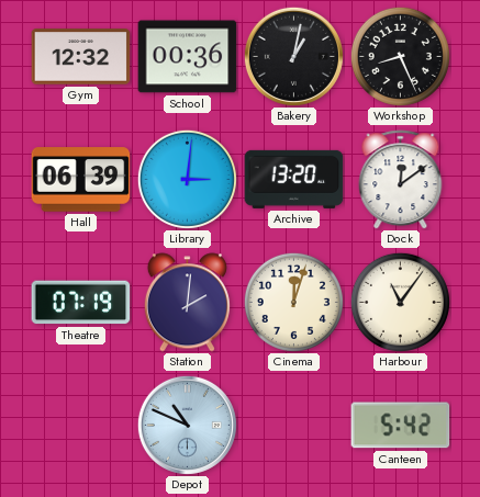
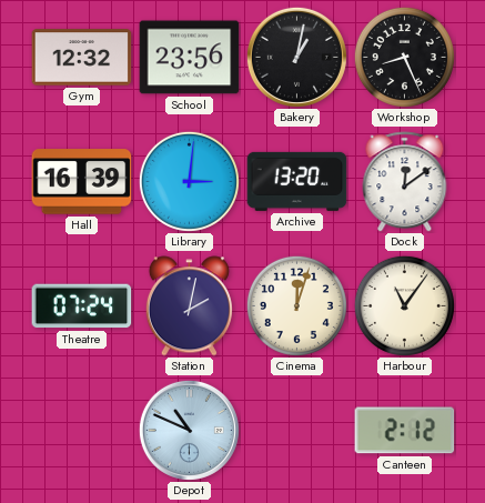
School: 00:36 -> 23:56
Hall: 06:39 -> 16:39
Theatre: 07:19 -> 07:24
Station: 2:01 -> 2:02
Canteen: 5:42 -> 2:12
